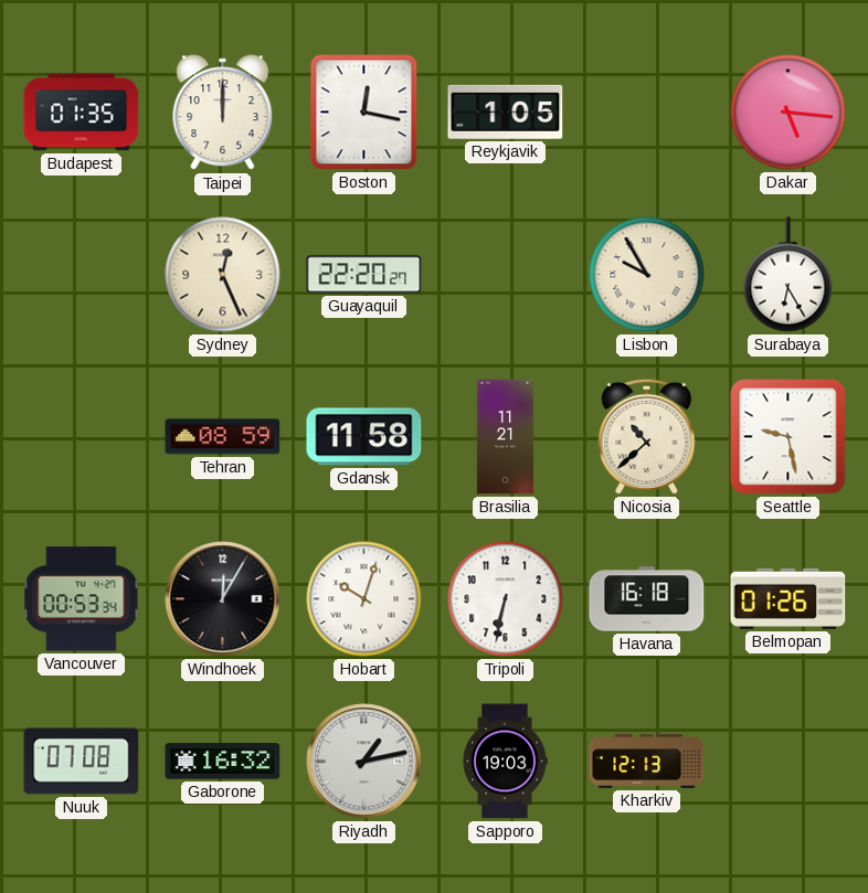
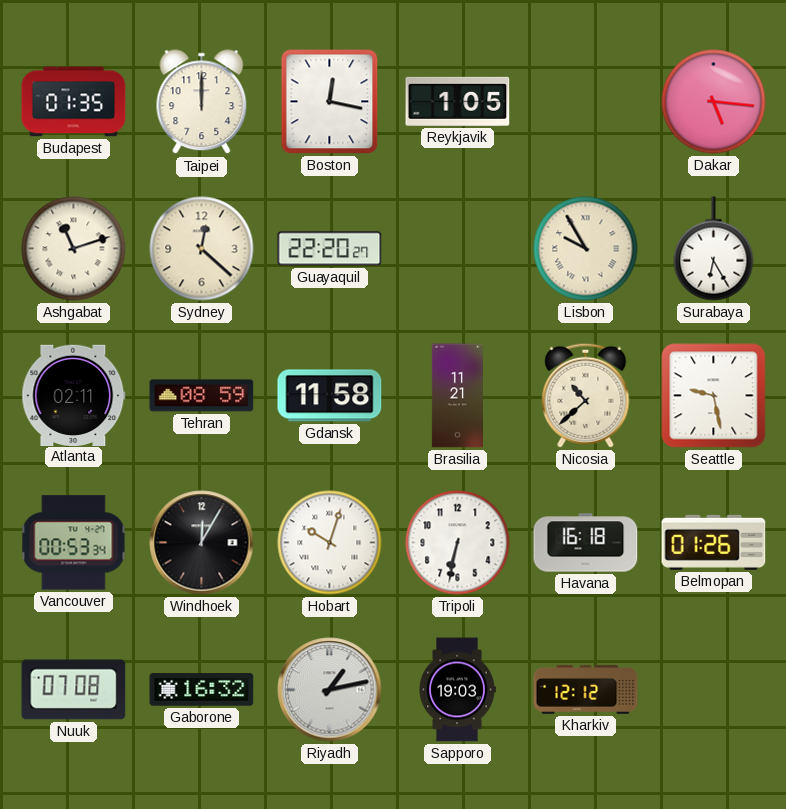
Ashgabat: none -> 11:12
Sydney: 12:26 -> 12:22
Atlanta: none -> 02:11
Kharkiv: 12:13 -> 12:12
